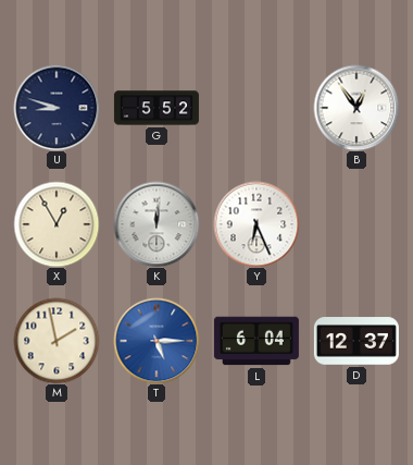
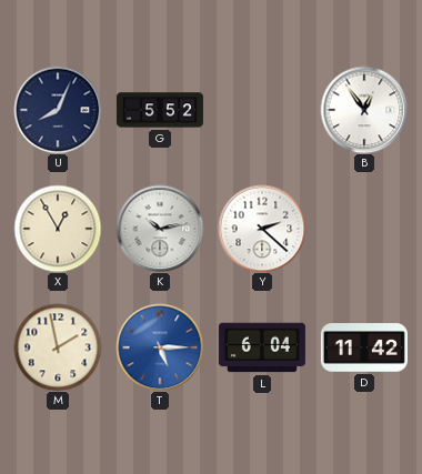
U: 8:48 -> 8:04
K: 12:01 -> 10:13
Y: 6:26 -> 2:22
D: 12:37 -> 11:42
